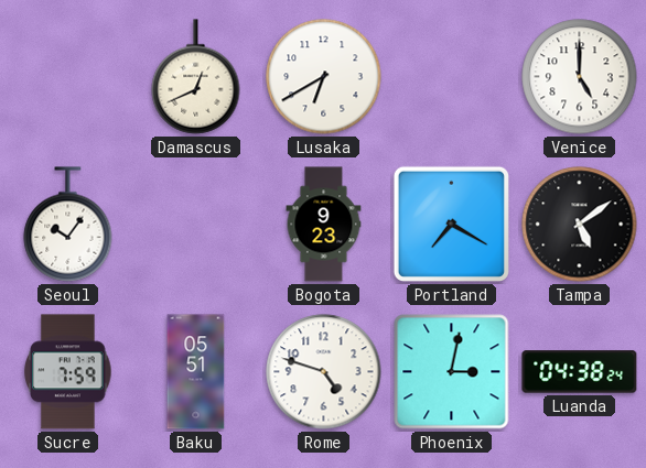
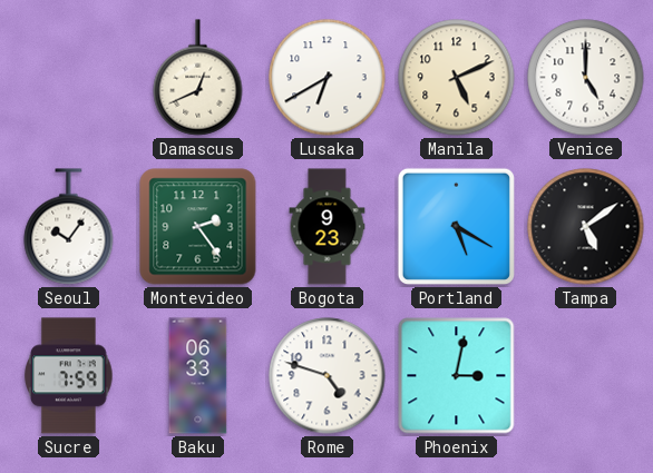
Manila: none -> 5:11
Montevideo: none -> 2:24
Portland: 7:20 -> 5:20
Baku: 05:51 -> 06:33
Luanda: 04:38 -> none
